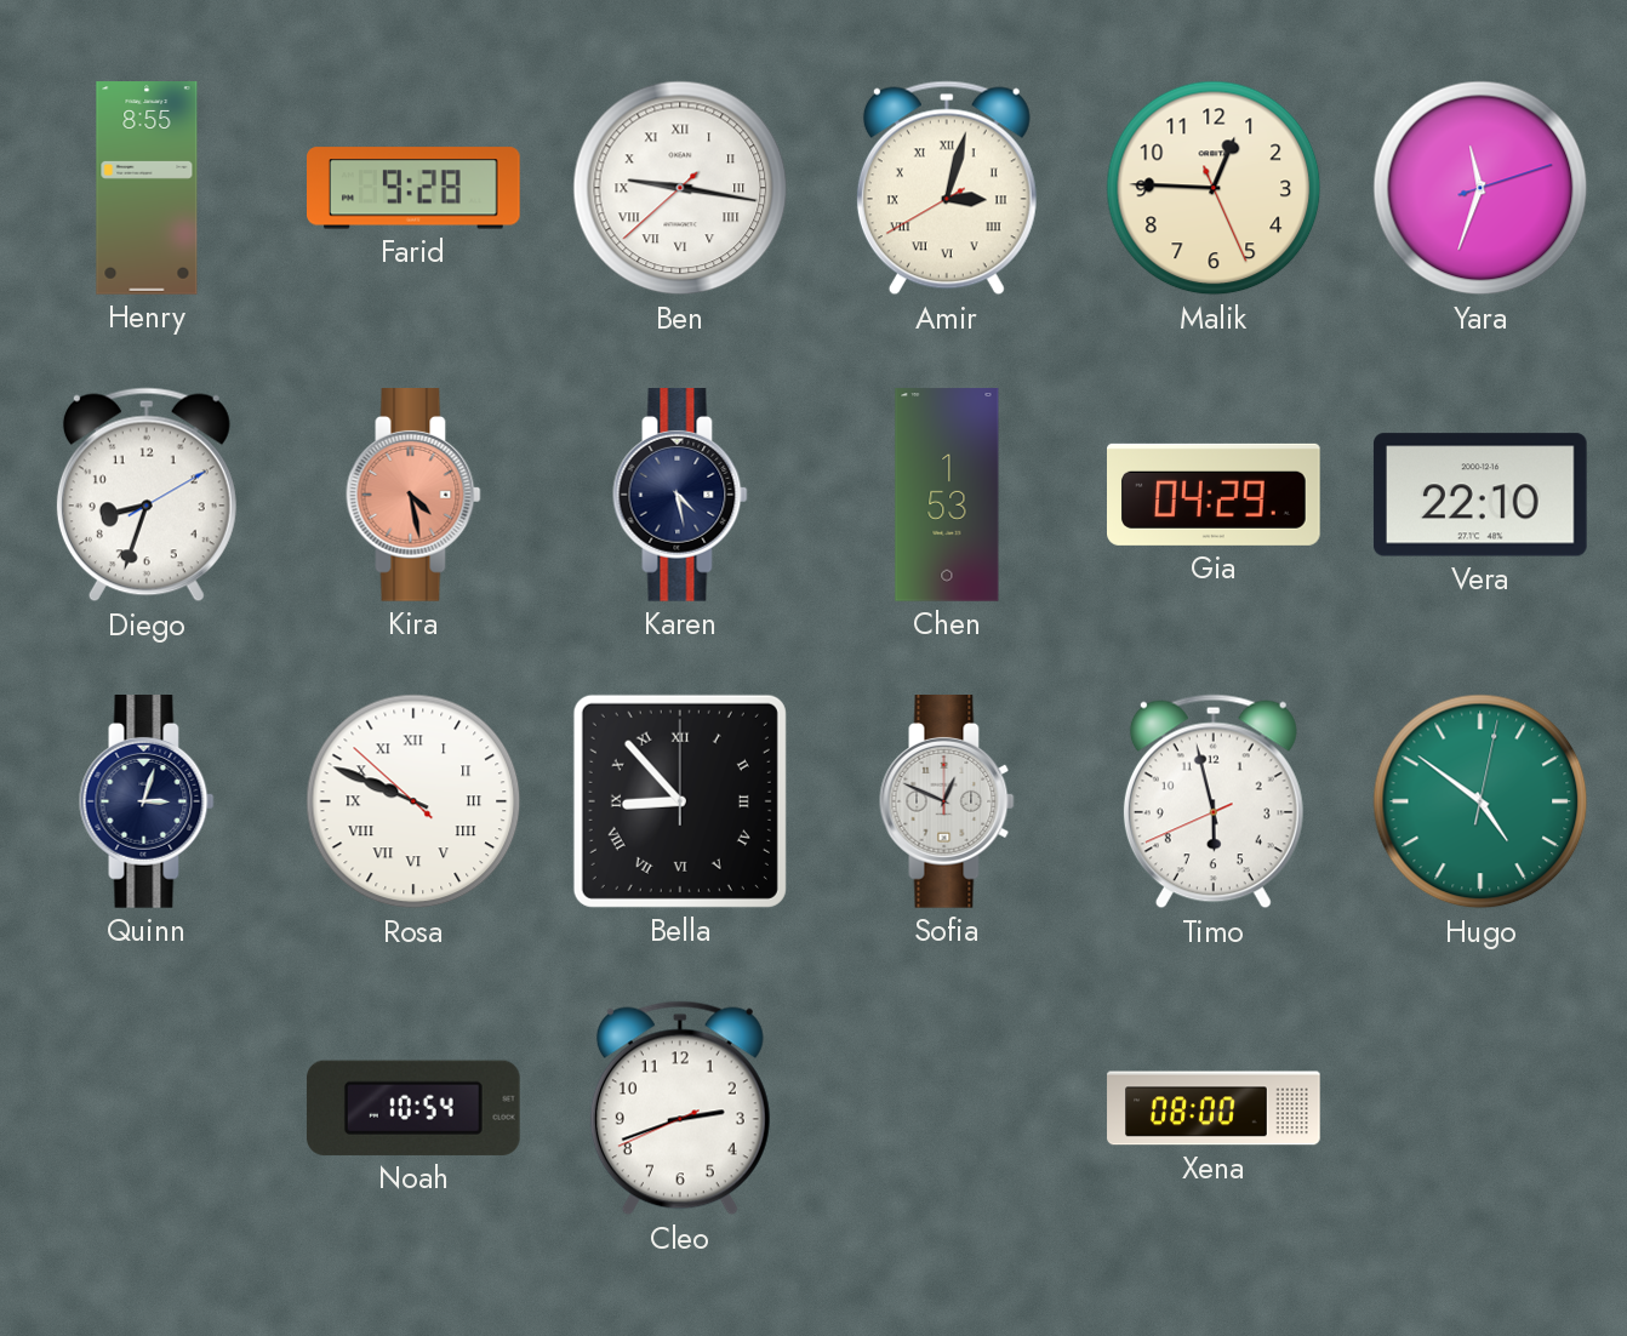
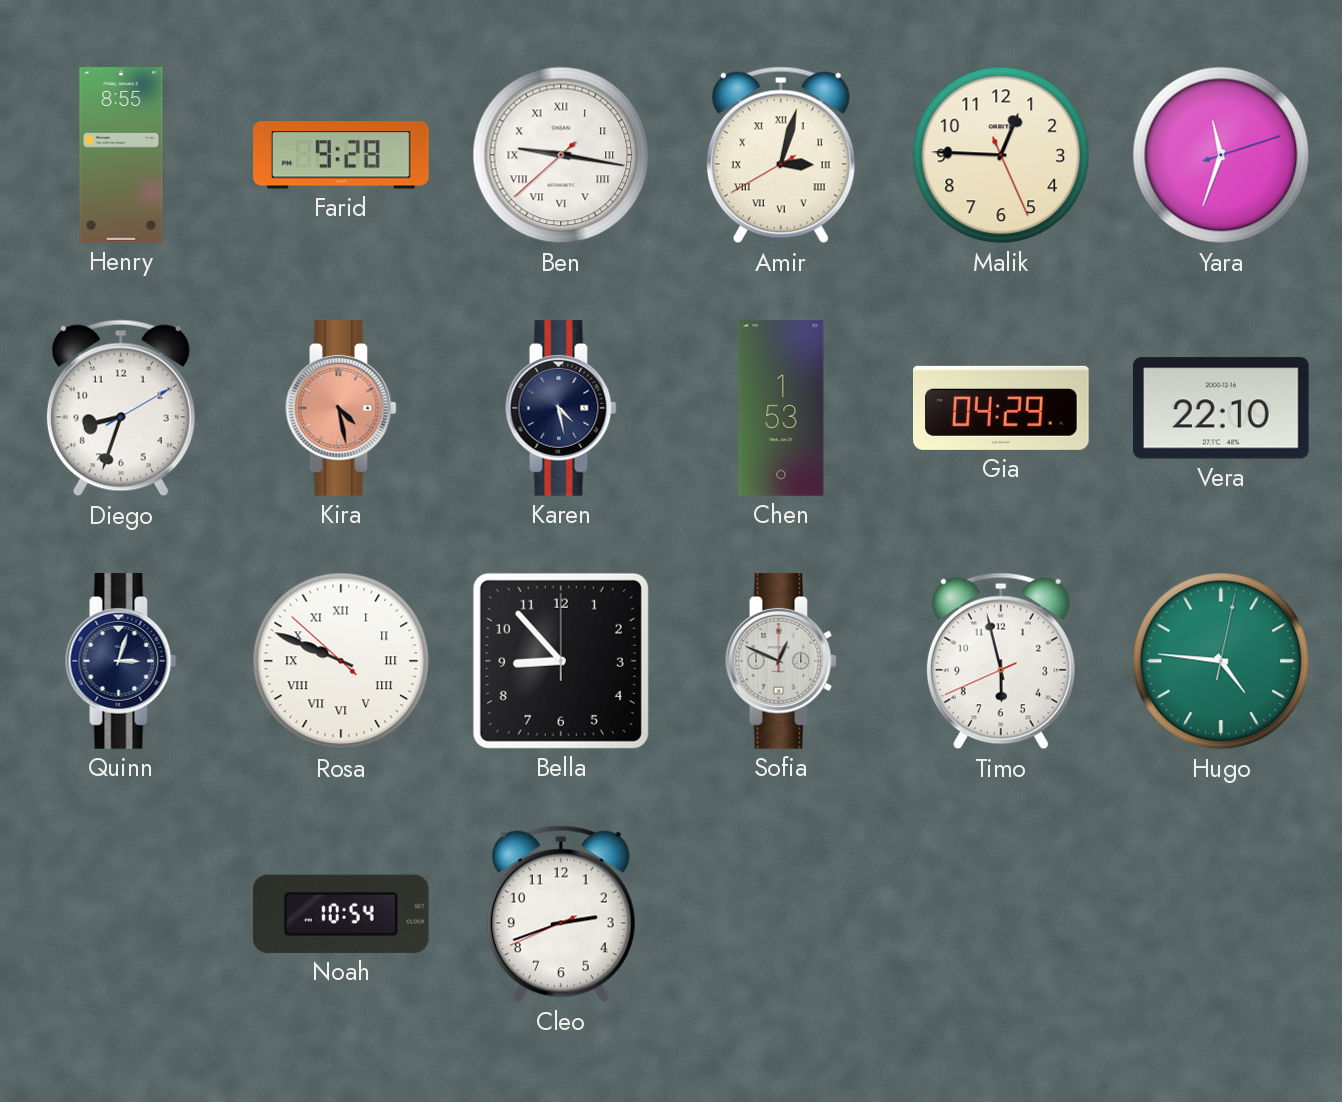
Bella numerals: Roman -> Arabic
Hugo: 4:51 -> 4:46
Xena: 08:00 -> none
